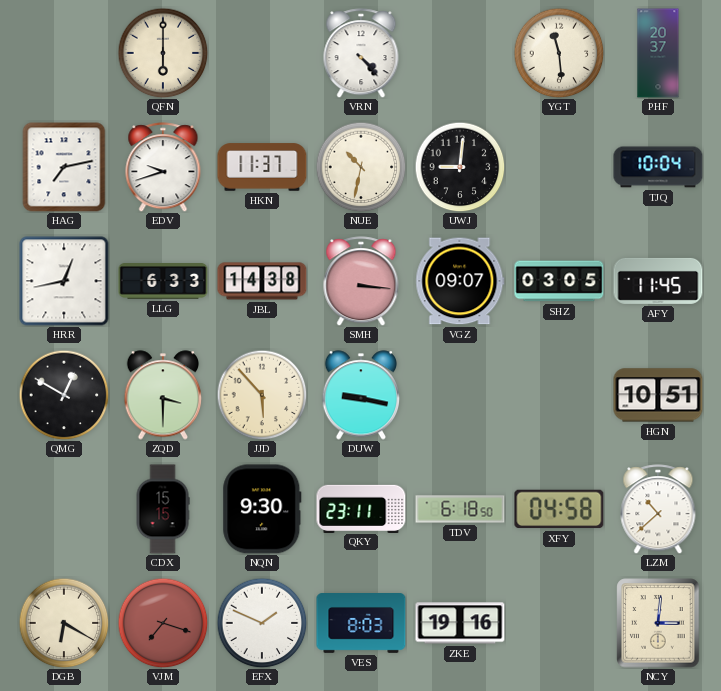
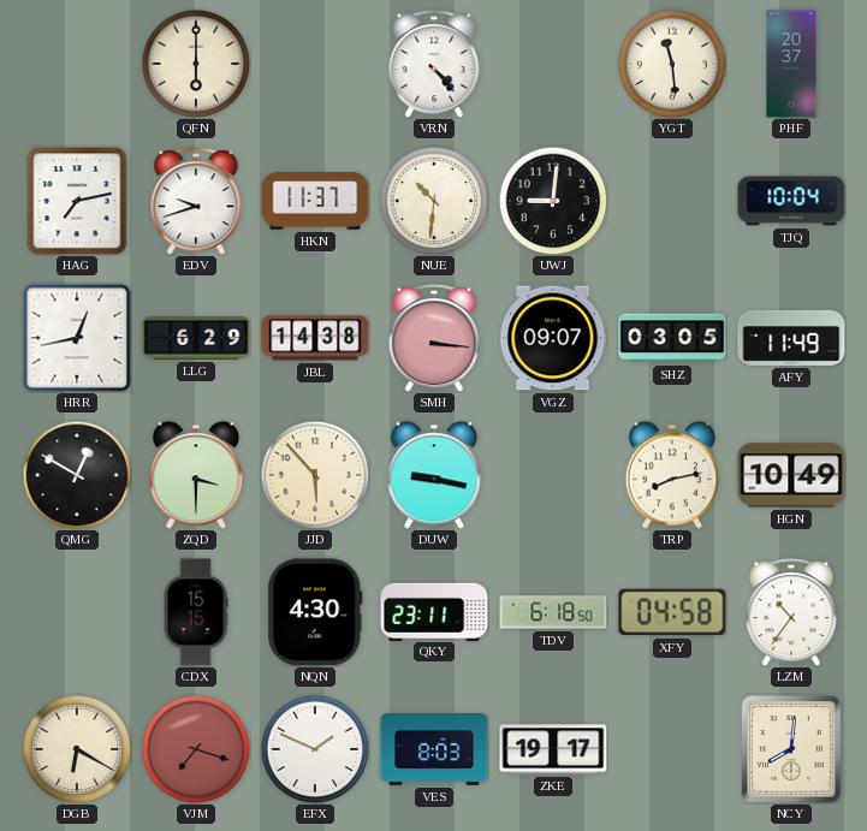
NUE: 10:32 -> 10:31
LLG: 6:33 -> 6:29
AFY: 11:45 -> 11:49
TRP: none -> 8:13
HGN: 10:51 -> 10:49
NQN: 9:30 -> 4:30
LZM: 10:38 -> 10:36
ZKE: 19:16 -> 19:17
NCY: 3:01 -> 8:01
